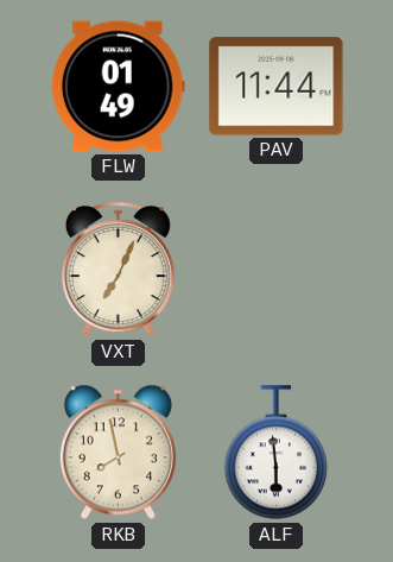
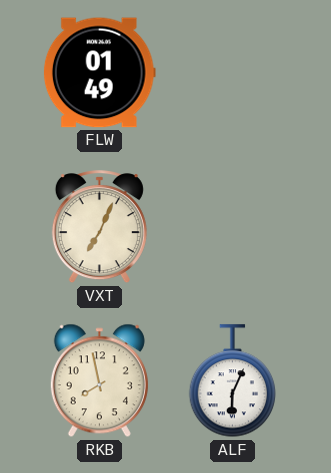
PAV: 11:44 -> none
ALF: 5:59 -> 6:04
